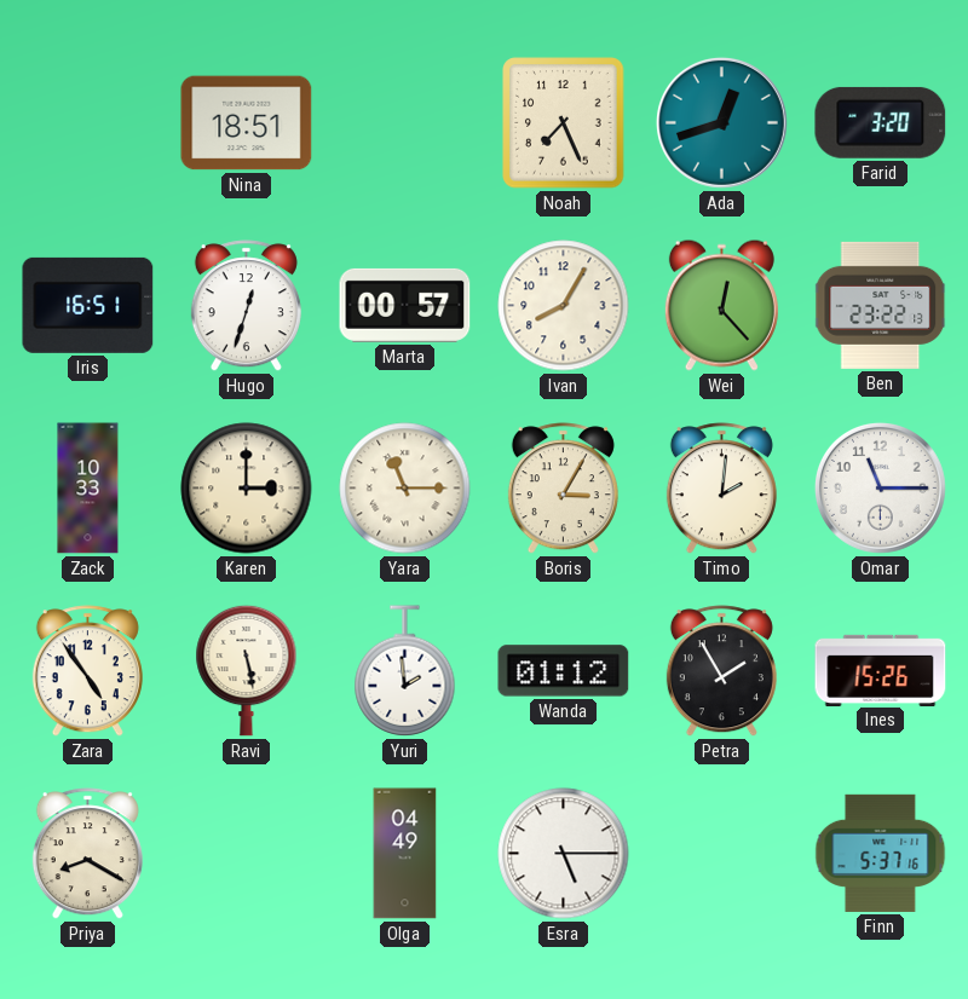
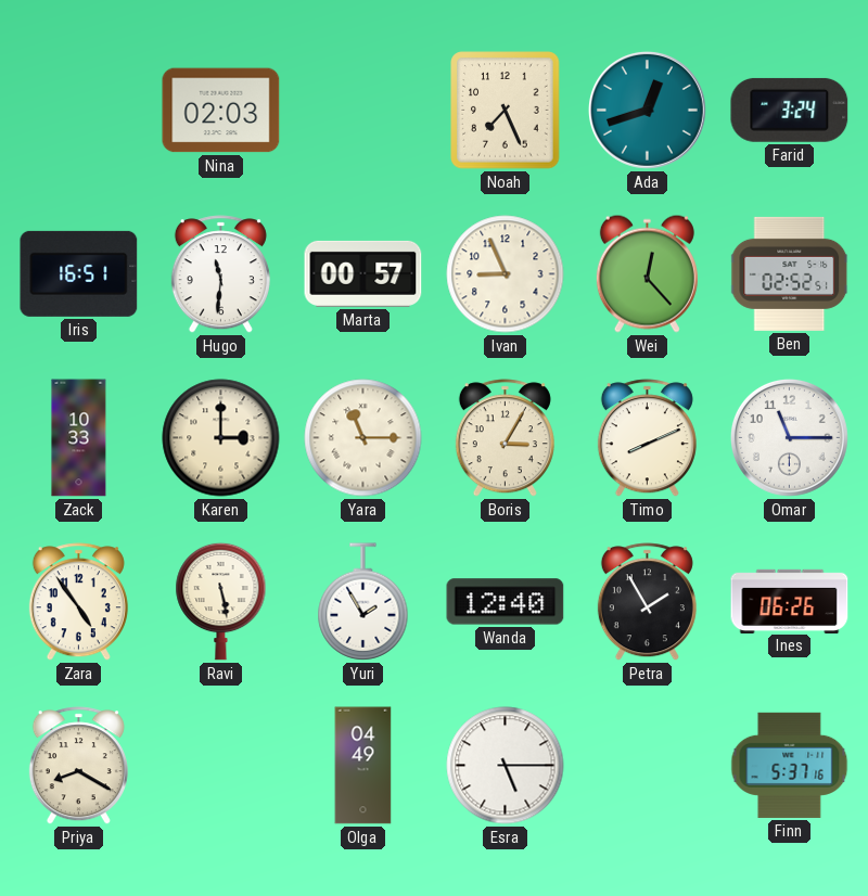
Nina: 18:51 -> 02:03
Farid: 3:20 -> 3:24
Hugo: 12:33 -> 11:31
Ivan: 8:05 -> 8:56
Ben: 23:22 -> 02:52
Timo: 2:01 -> 8:11
Yuri: 1:59 -> 1:55
Wanda: 01:12 -> 12:40
Ines: 15:26 -> 06:26
